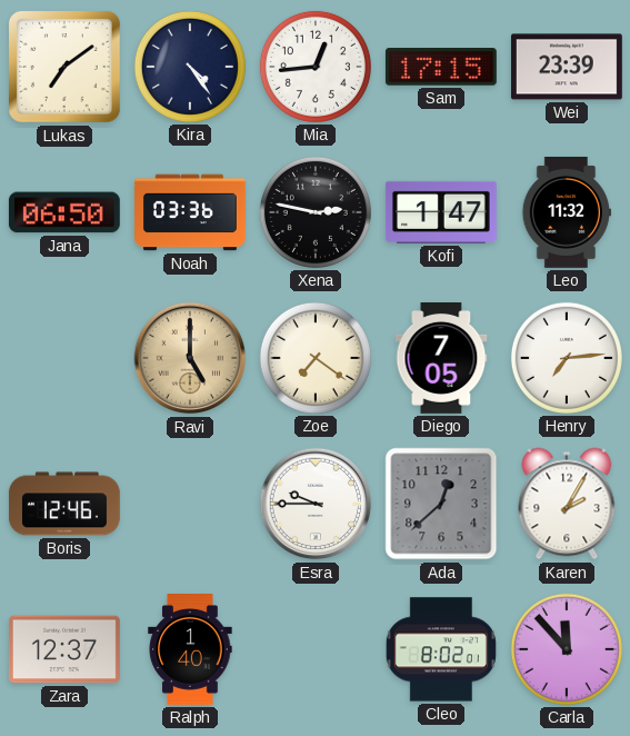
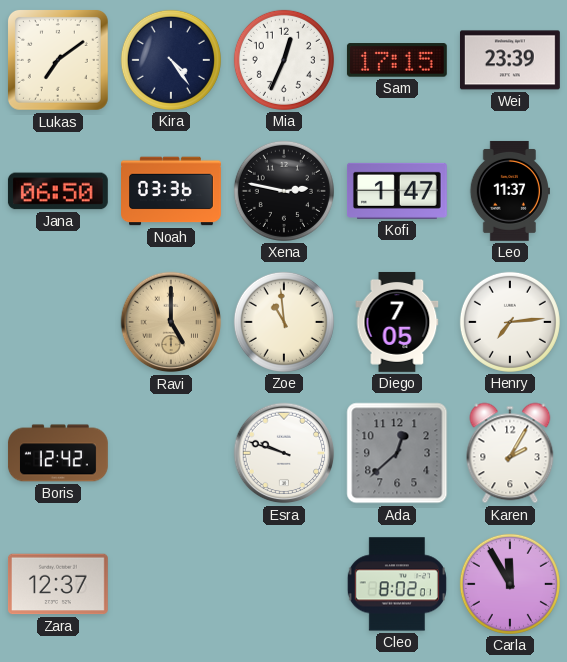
Mia: 12:44 -> 12:34
Leo: 11:32 -> 11:37
Zoe: 7:21 -> 10:59
Boris: 12:46 -> 12:42
Esra: 9:45 -> 9:48
Ralph: 1:40 -> none
Carla: 11:53 -> 11:55
